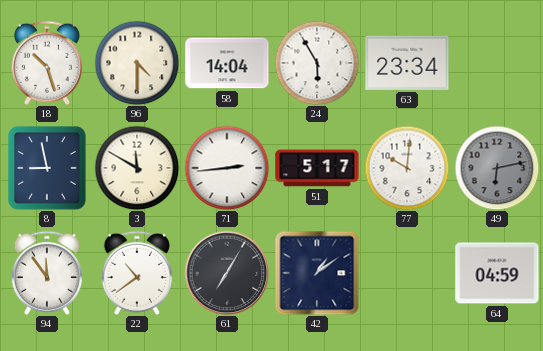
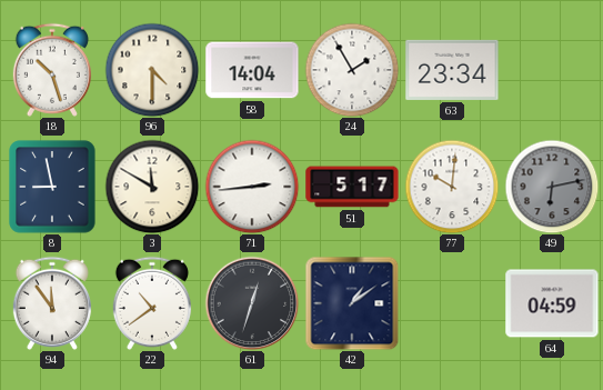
24: 5:55 -> 1:55
61: 7:05 -> 12:33
